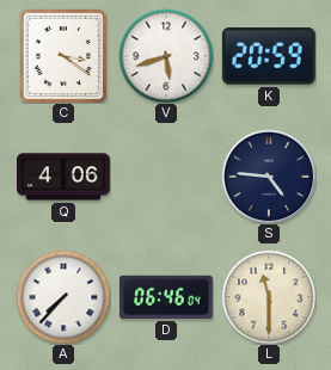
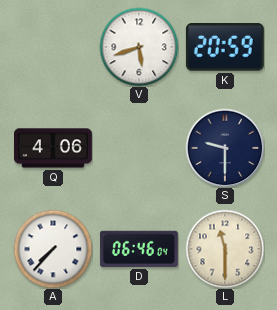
C: 3:21 -> none
S: 4:46 -> 9:30
